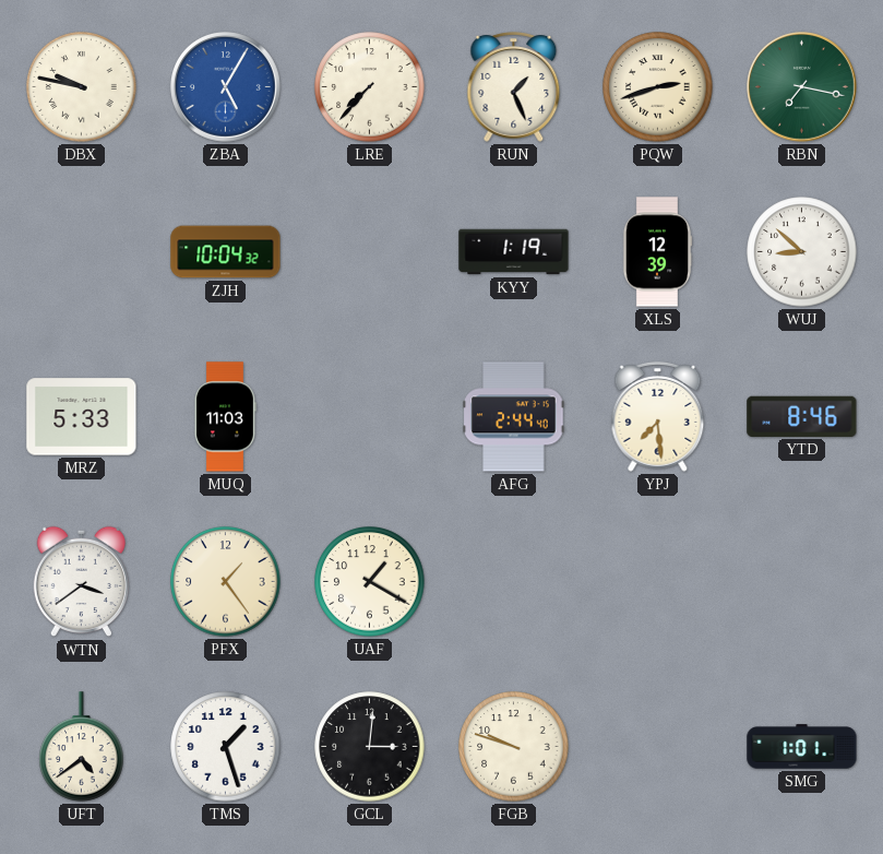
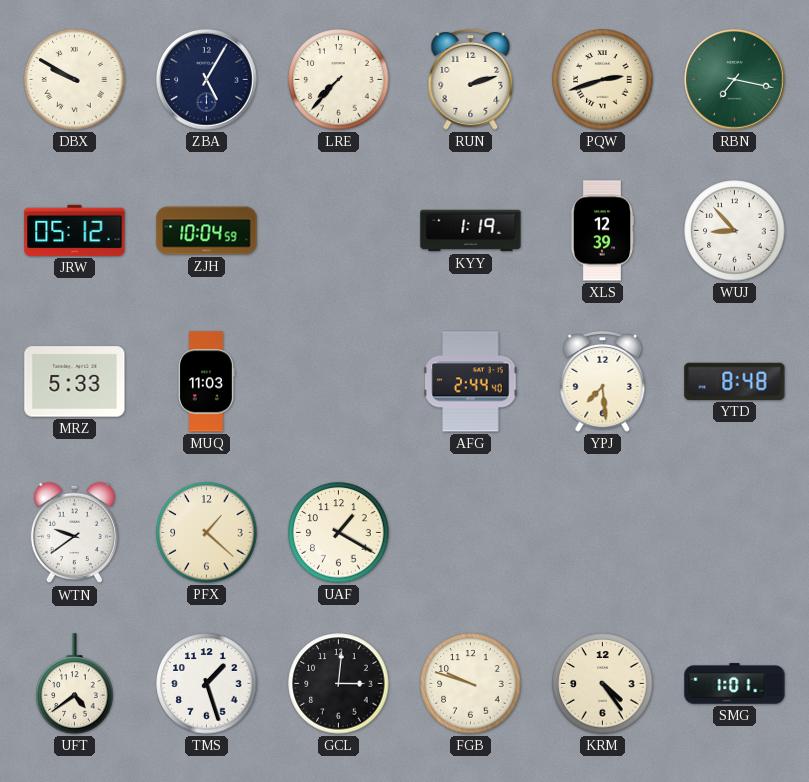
DBX: 9:47 -> 9:50
ZBA dial: blue -> navy
RUN: 1:26 -> 2:12
JRW: none -> 05:12
ZJH: 10:04:32 -> 10:04:59
WUJ: 8:52 -> 8:53
YTD: 8:46 -> 8:48
WTN: 3:39 -> 9:39
PFX: 1:24 -> 1:22
KRM: none -> 4:24
